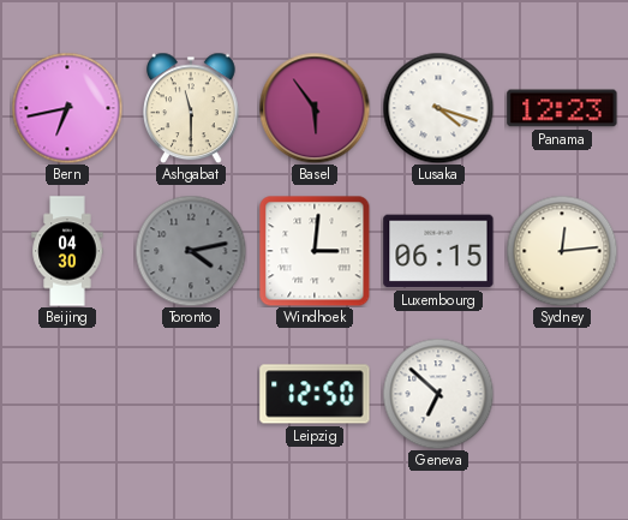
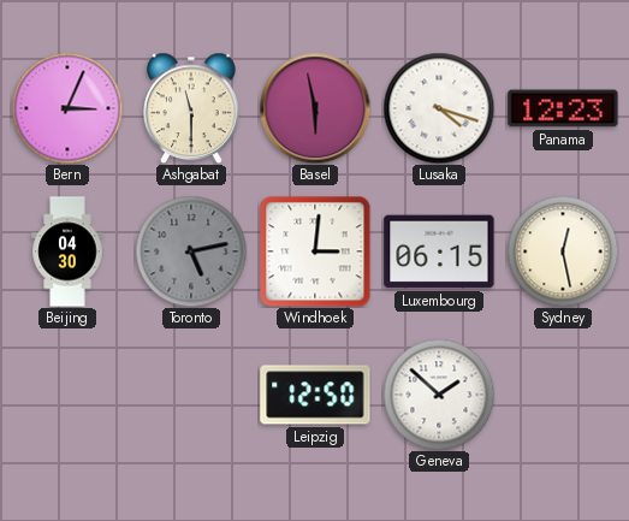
Bern: 6:43 -> 3:04
Basel: 5:54 -> 5:58
Toronto: 4:13 -> 5:13
Sydney: 12:14 -> 12:28
Geneva: 6:52 -> 1:52
